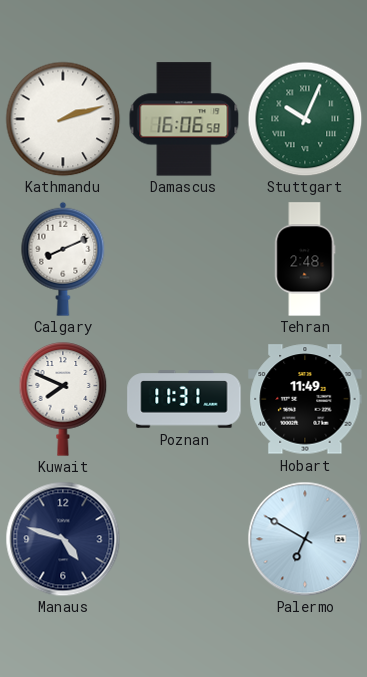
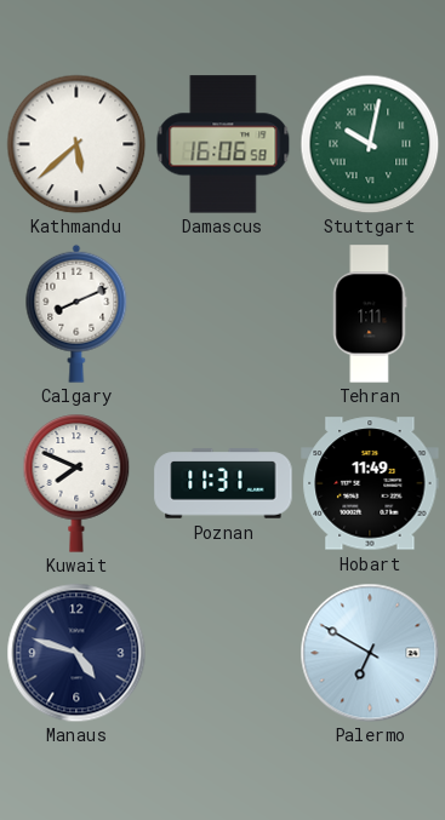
Kathmandu: 2:12 -> 5:38
Stuttgart: 10:04 -> 10:02
Tehran: 2:48 -> 1:11
